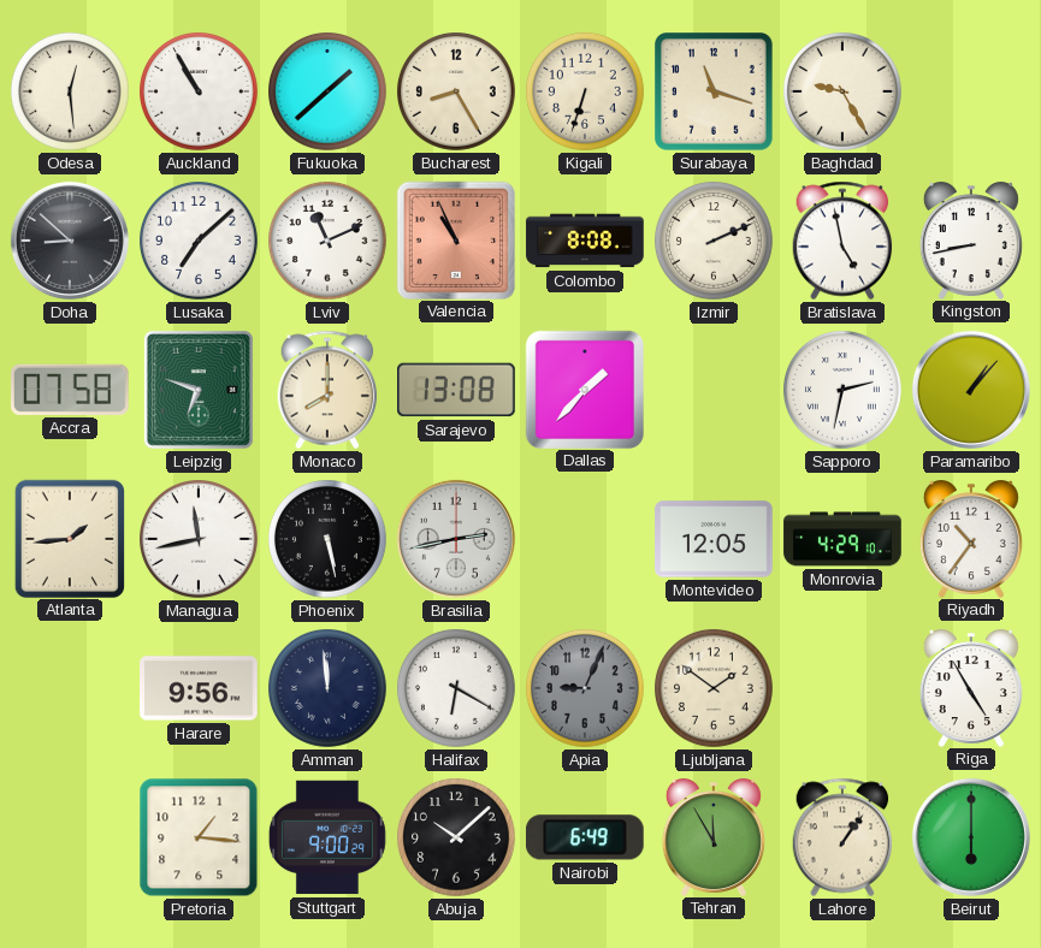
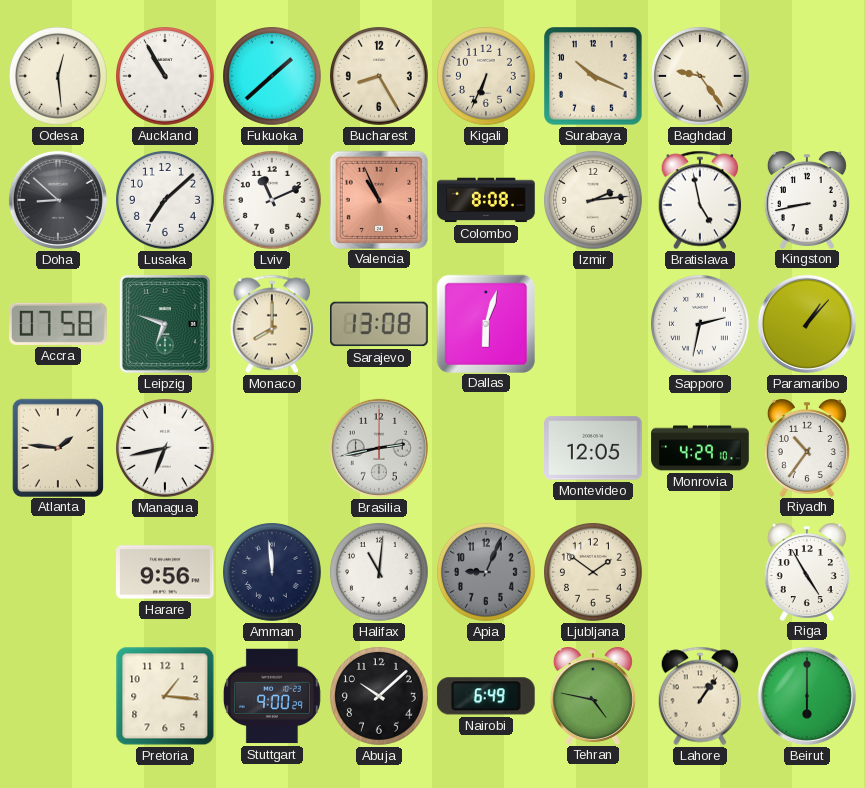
Kigali: 6:33 -> 6:34
Surabaya: 11:18 -> 10:19
Baghdad: 9:25 -> 9:24
Izmir: 2:11 -> 2:14
Dallas: 1:37 -> 6:03
Atlanta: 1:44 -> 1:46
Managua: 11:43 -> 6:43
Phoenix: 5:28 -> none
Halifax: 6:20 -> 11:01
Tehran: 11:55 -> 4:47
